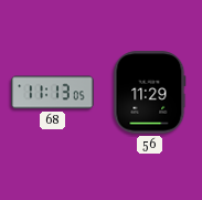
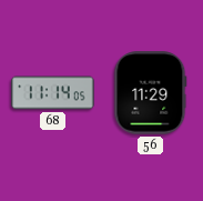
68: 11:13 -> 11:14
